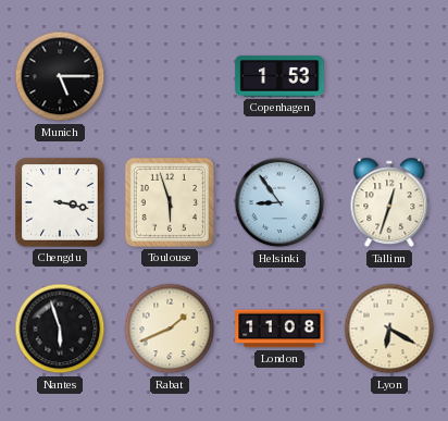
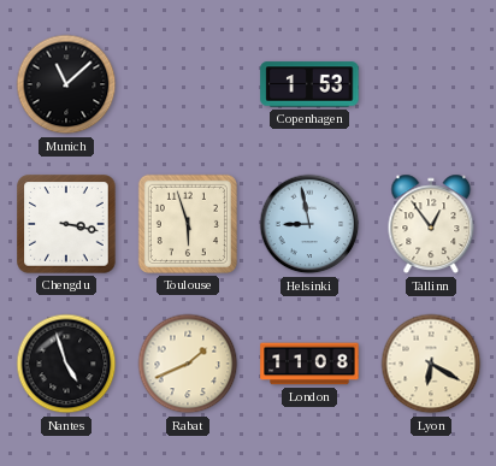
Munich: 5:15 -> 11:08
Helsinki: 8:54 -> 8:58
Tallinn: 12:33 -> 12:54
Nantes: 5:57 -> 4:57
